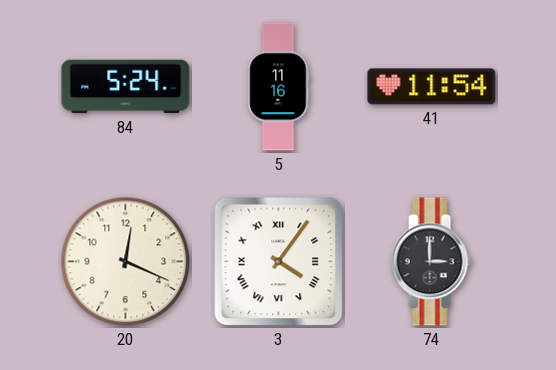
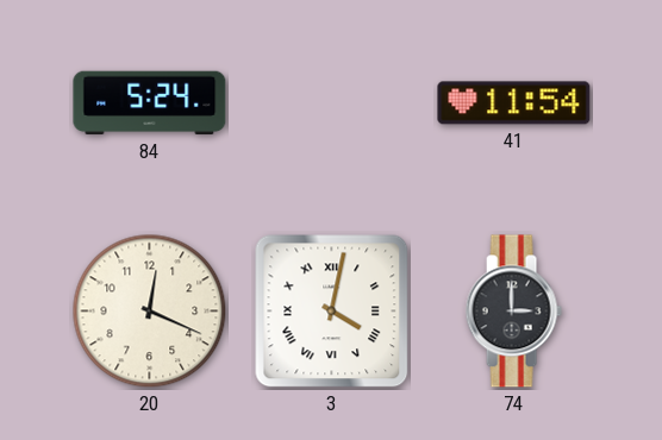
5: 11:16 -> none
3: 4:06 -> 4:02
